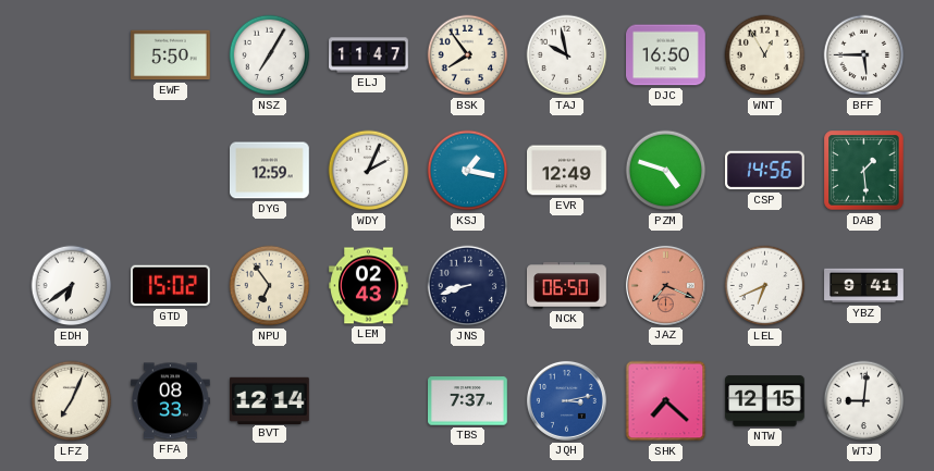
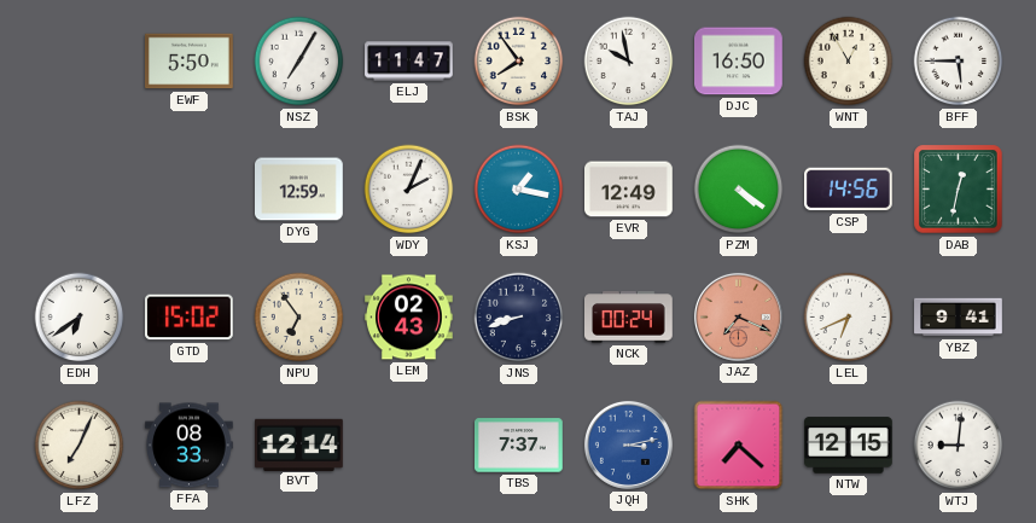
PZM: 4:48 -> 4:21
DAB: 1:29 -> 12:32
NCK: 06:50 -> 00:24
